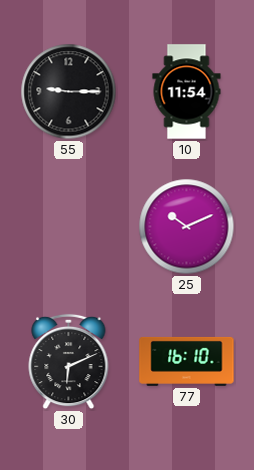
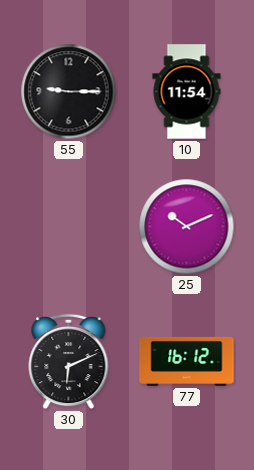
77: 16:10 -> 16:12
